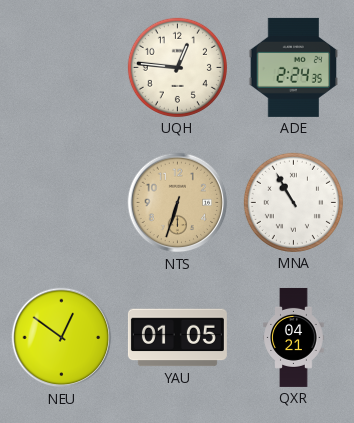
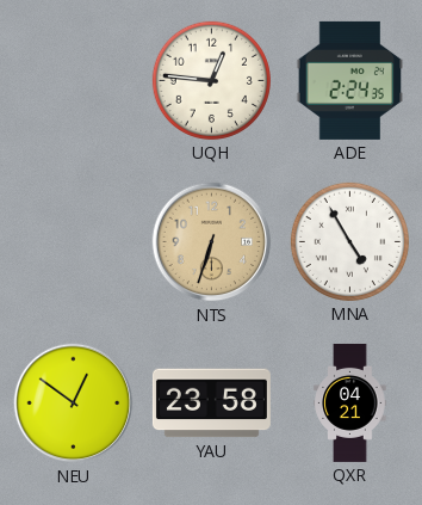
MNA: 10:55 -> 4:55
YAU: 01:05 -> 23:58
